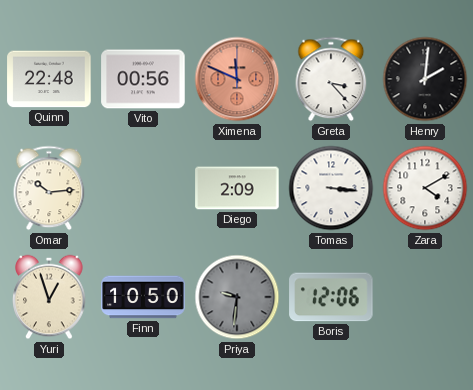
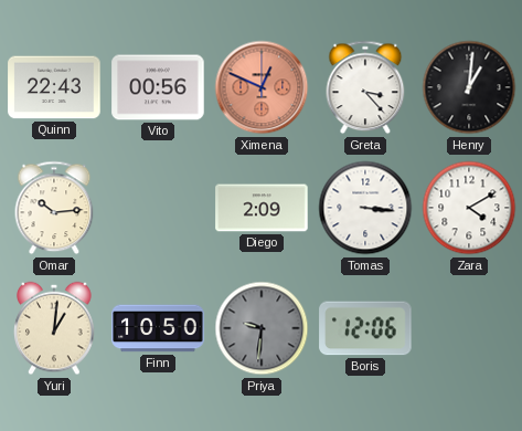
Quinn: 22:48 -> 22:43
Ximena: 11:49 -> 12:49
Henry: 2:01 -> 1:01
Yuri: 12:57 -> 1:01
